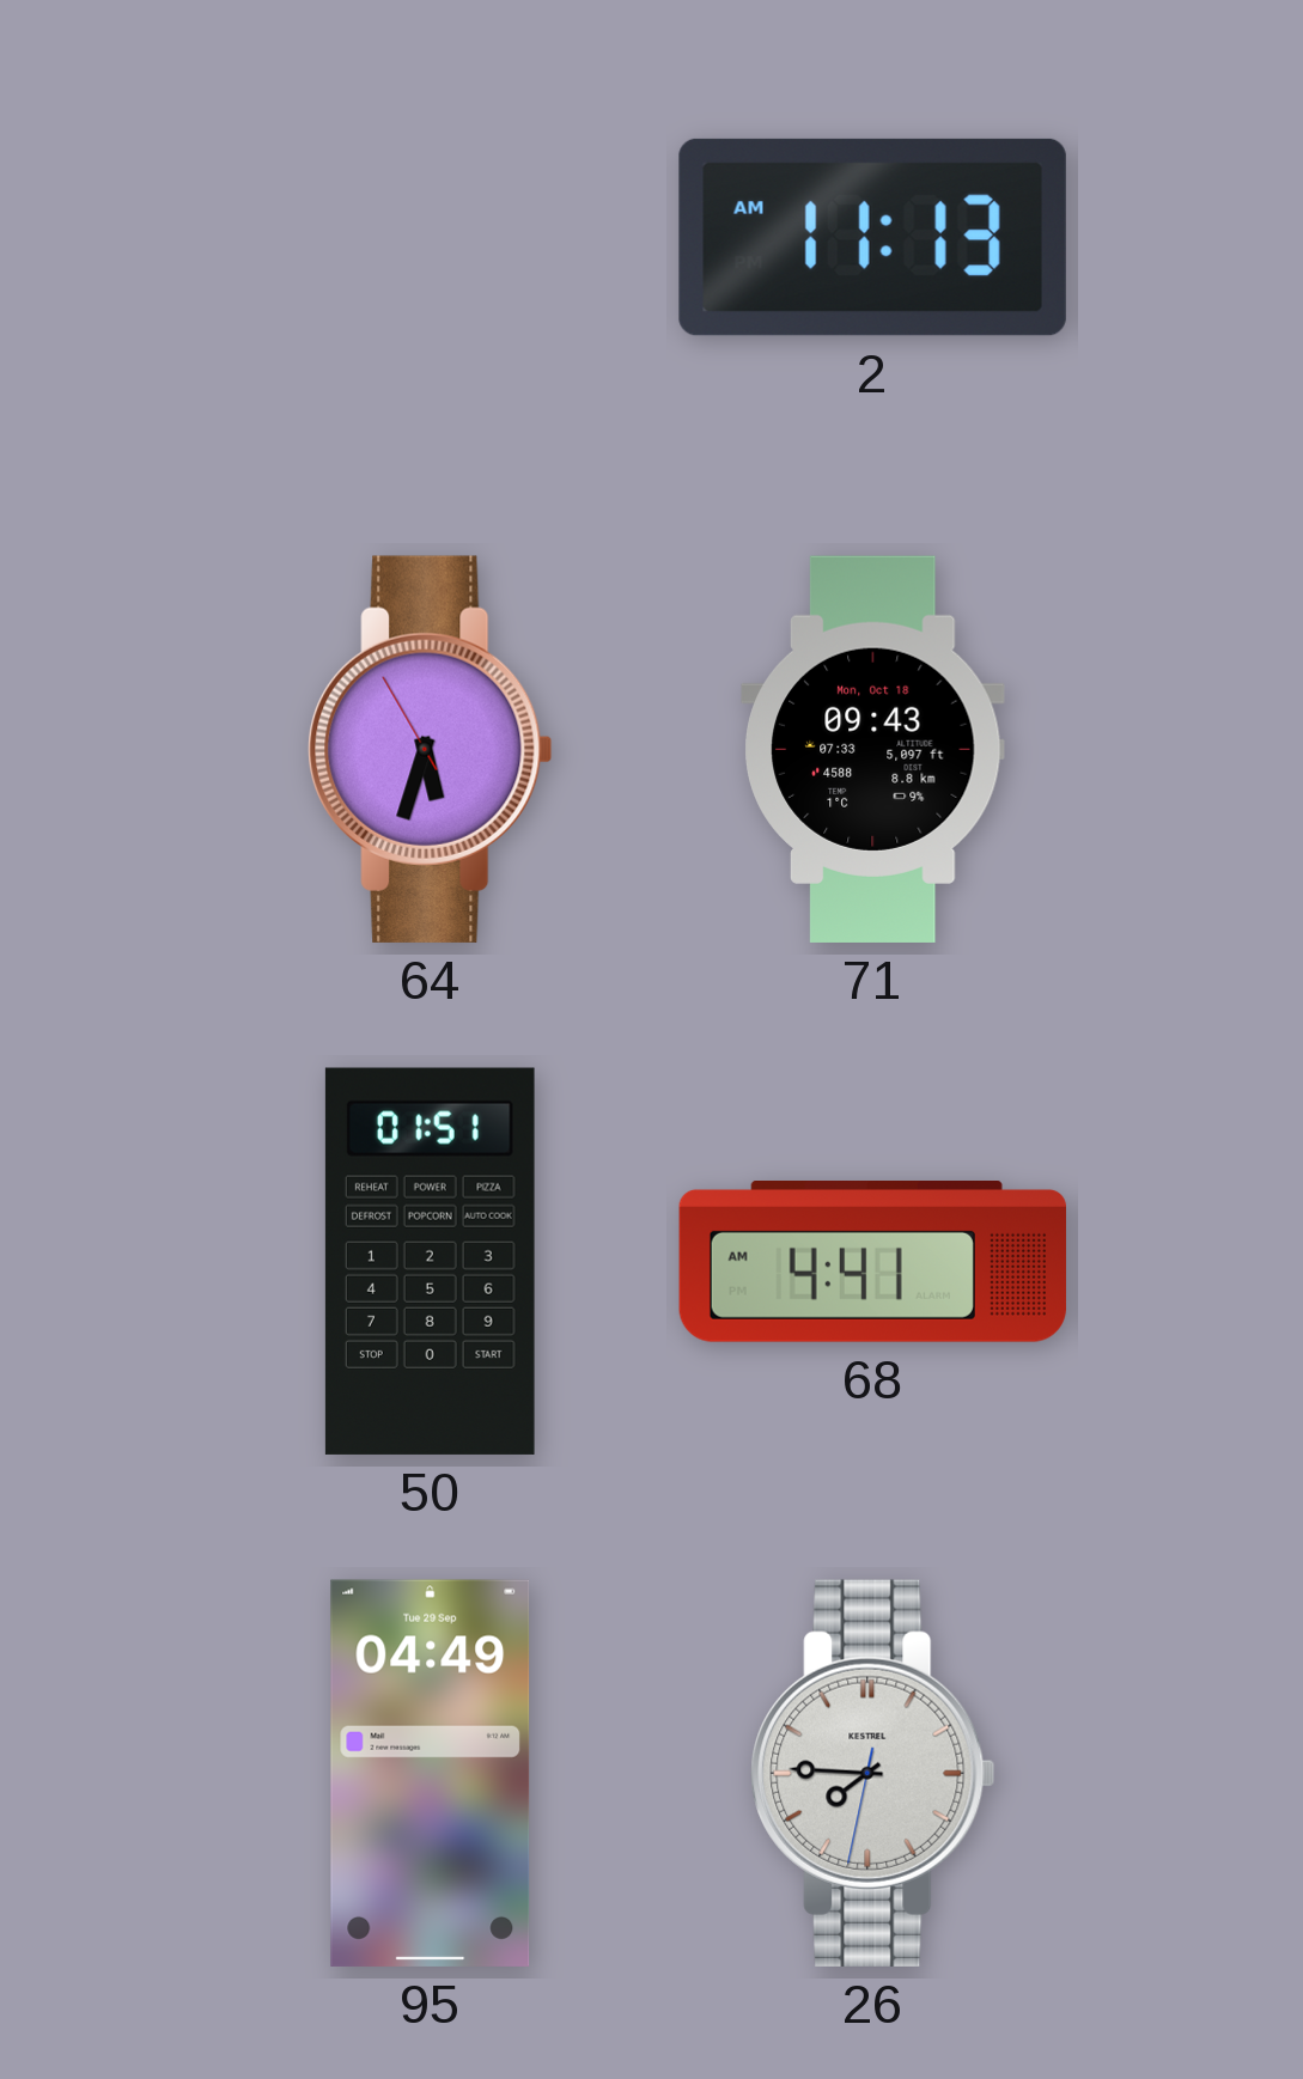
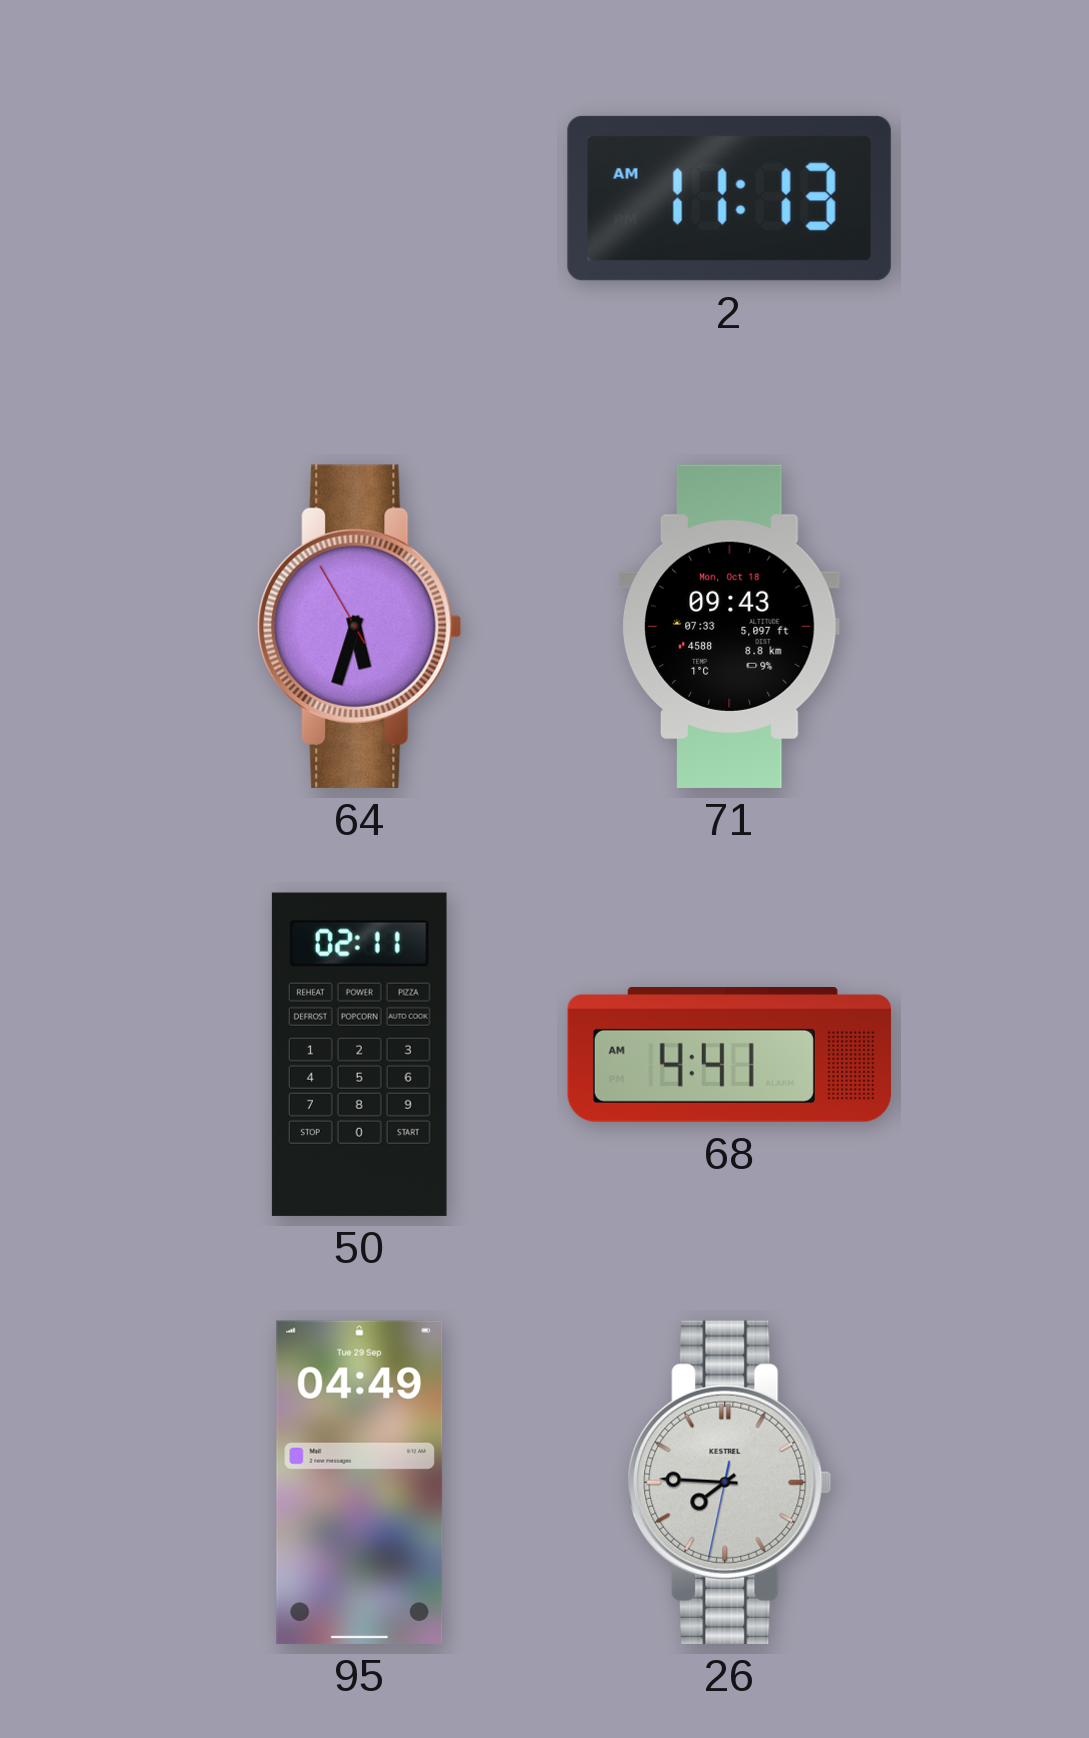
50: 01:51 -> 02:11
